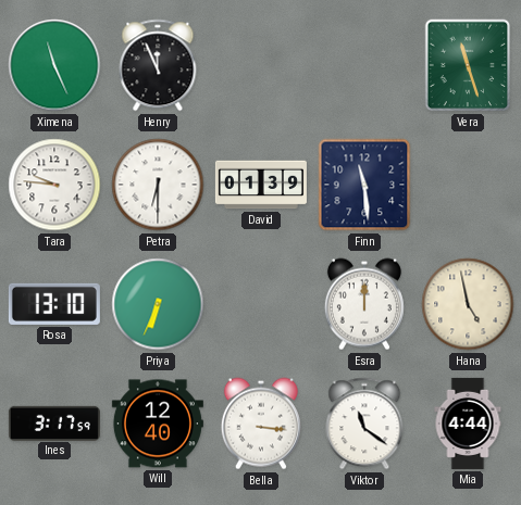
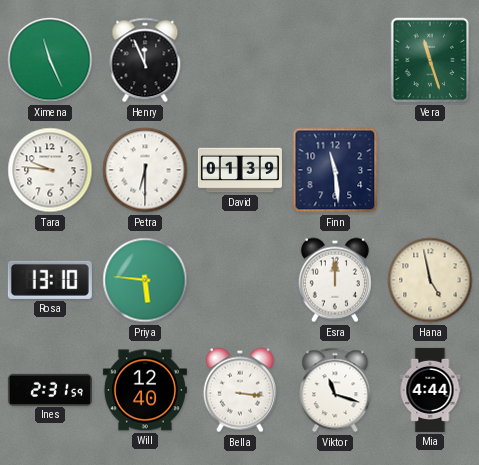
Priya: 6:34 -> 5:46
Ines: 3:17 -> 2:31
Viktor: 11:21 -> 11:18
